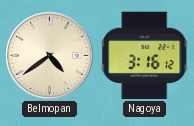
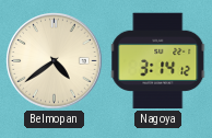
Nagoya: 3:16 -> 3:14
